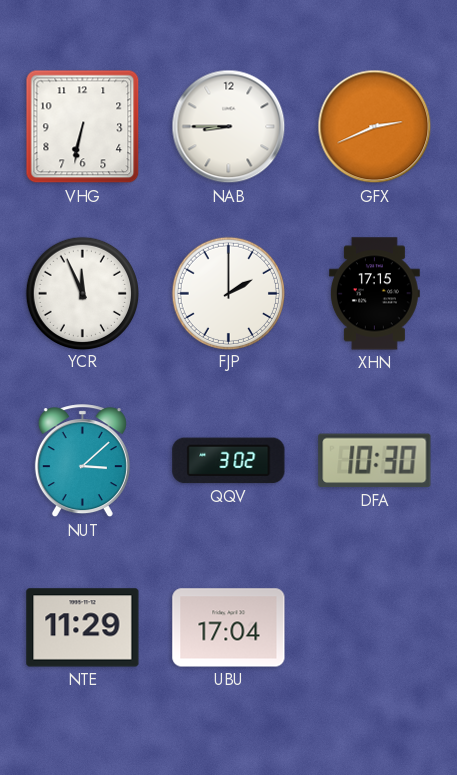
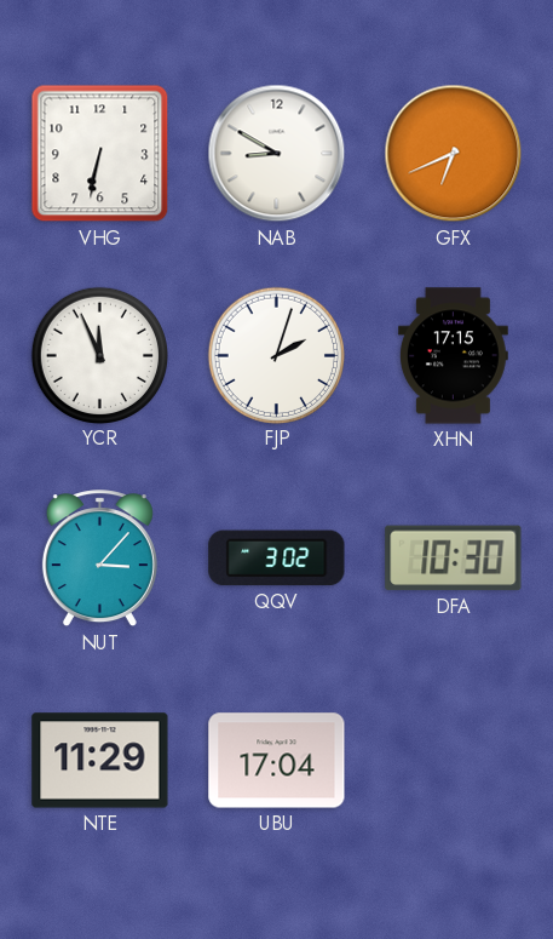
NAB: 8:45 -> 8:50
GFX: 2:41 -> 6:41
FJP: 2:00 -> 2:03
NUT: 3:08 -> 3:07
